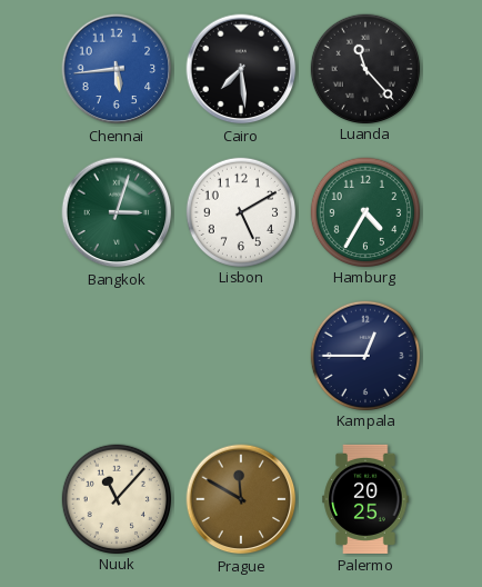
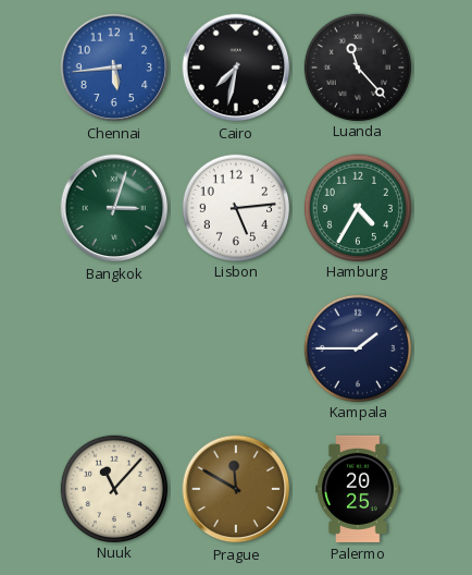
Cairo: 7:29 -> 7:32
Lisbon: 5:10 -> 5:14
Kampala: 12:45 -> 1:45
